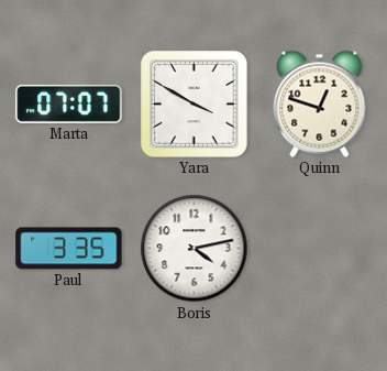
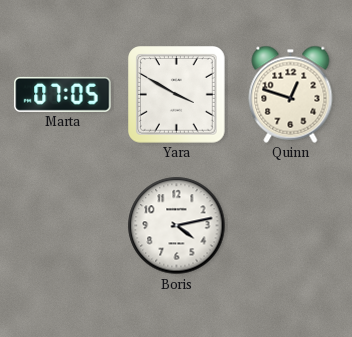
Marta: 07:07 -> 07:05
Paul: 3:35 -> none
